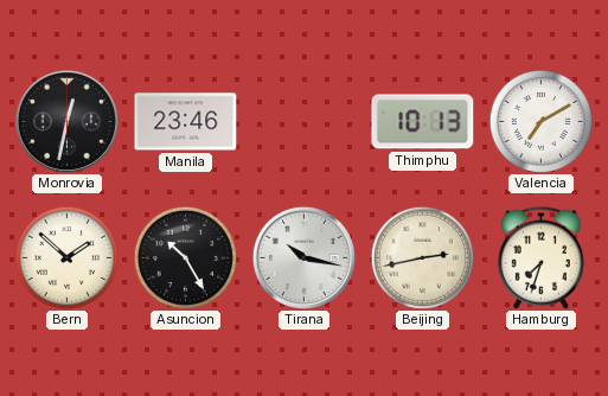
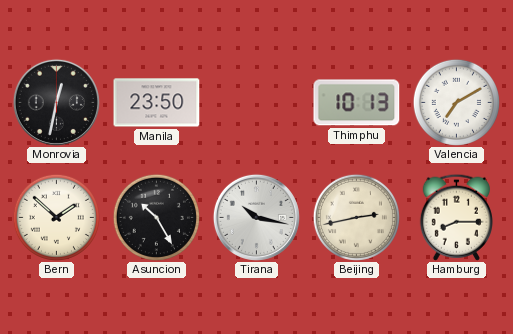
Manila: 23:46 -> 23:50
Hamburg: 7:33 -> 8:15
